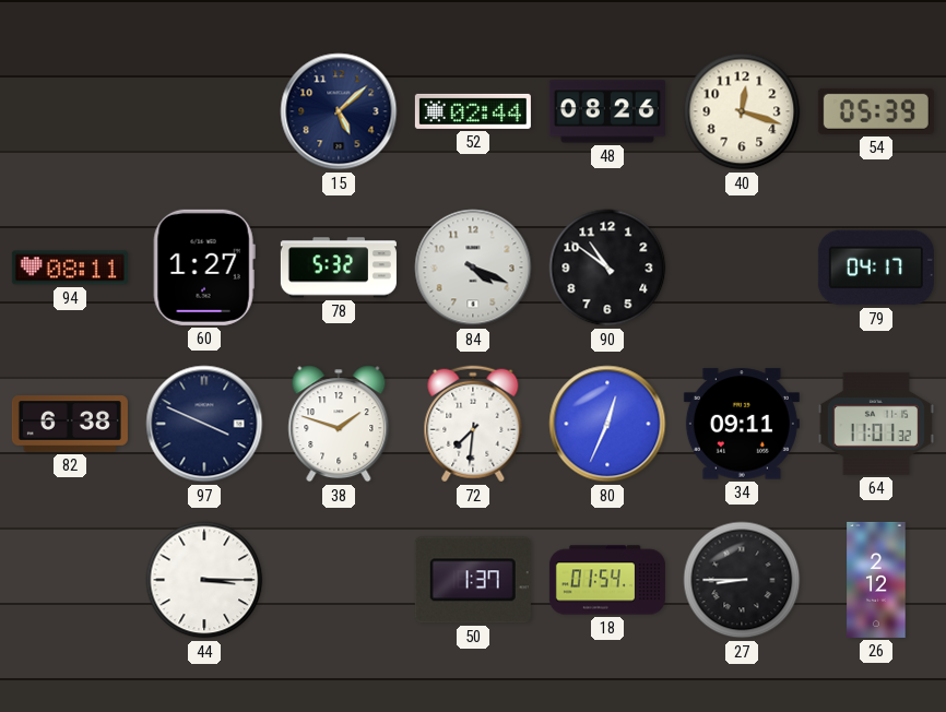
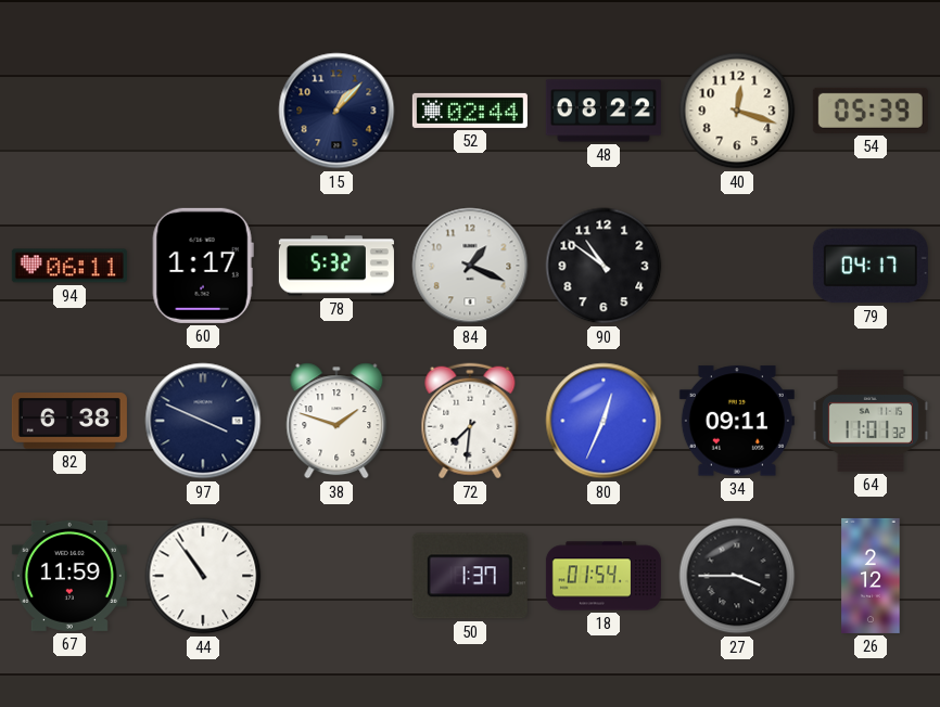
15: 5:08 -> 1:07
48: 08:26 -> 08:22
94: 08:11 -> 06:11
60: 1:27 -> 1:17
84: 4:19 -> 1:19
67: none -> 11:59
44: 3:15 -> 10:54
27: 8:45 -> 3:45
